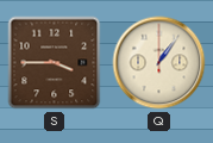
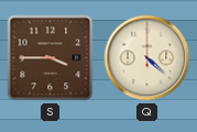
Q: 1:06 -> 4:22
